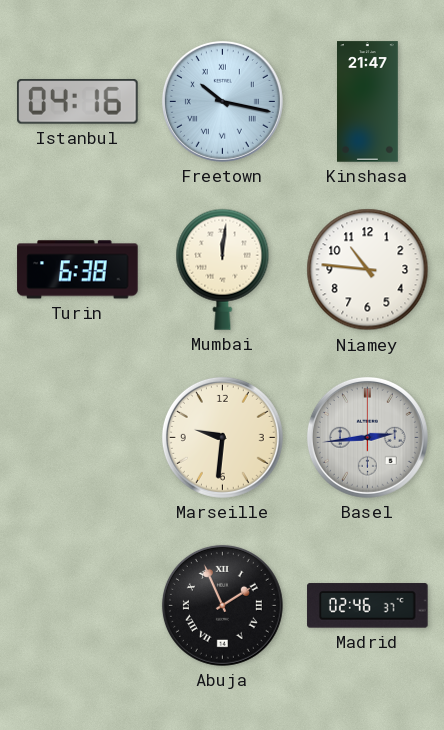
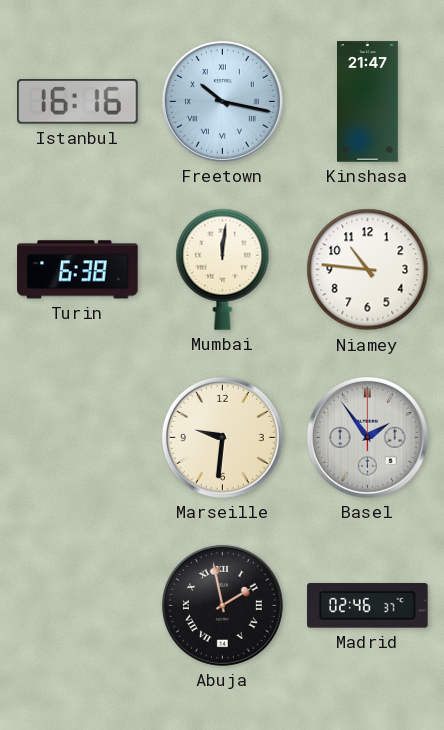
Istanbul: 04:16 -> 16:16
Basel: 2:44 -> 1:54
Abuja: 1:56 -> 1:58
